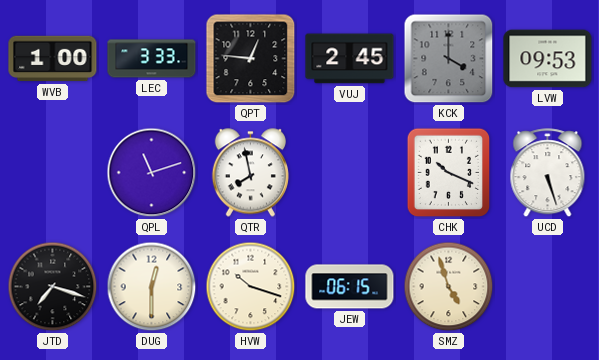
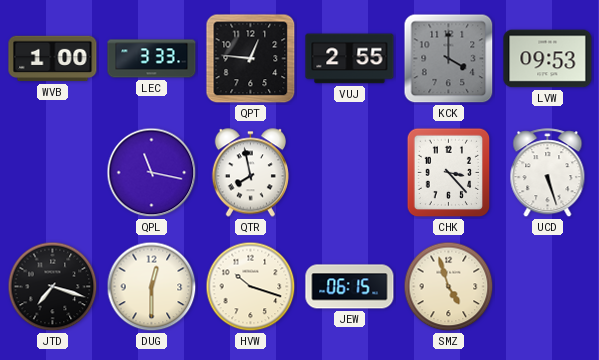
VUJ: 2:45 -> 2:55
QPL: 11:12 -> 11:17
CHK: 10:19 -> 3:23
